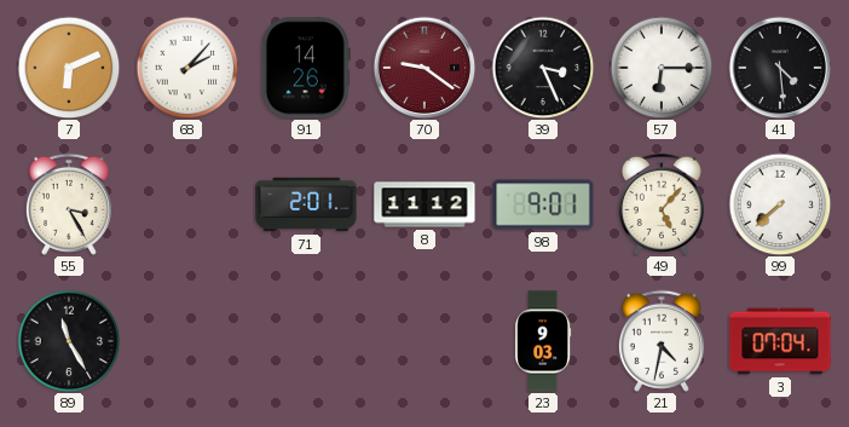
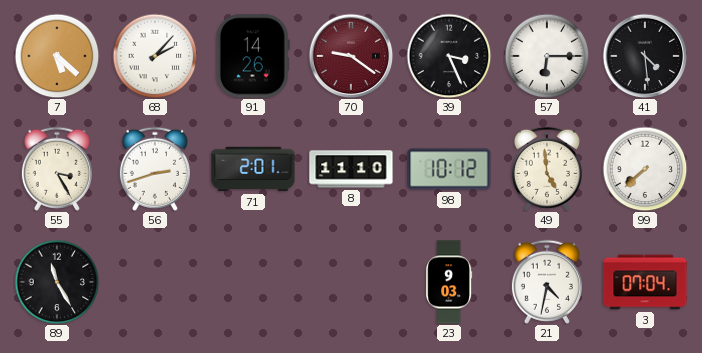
7: 6:11 -> 5:22
56: none -> 2:42
8: 11:12 -> 11:10
98: 9:01 -> 10:12
49: 5:07 -> 4:59
